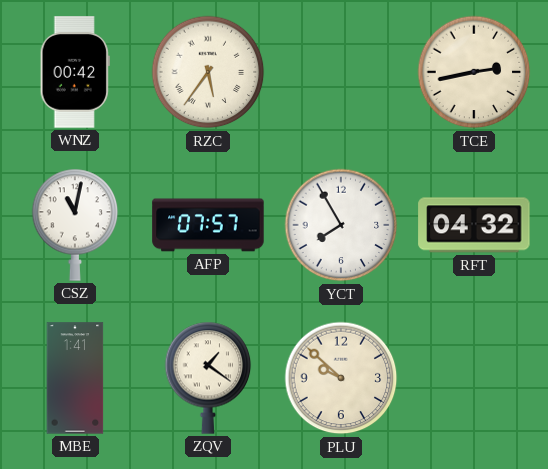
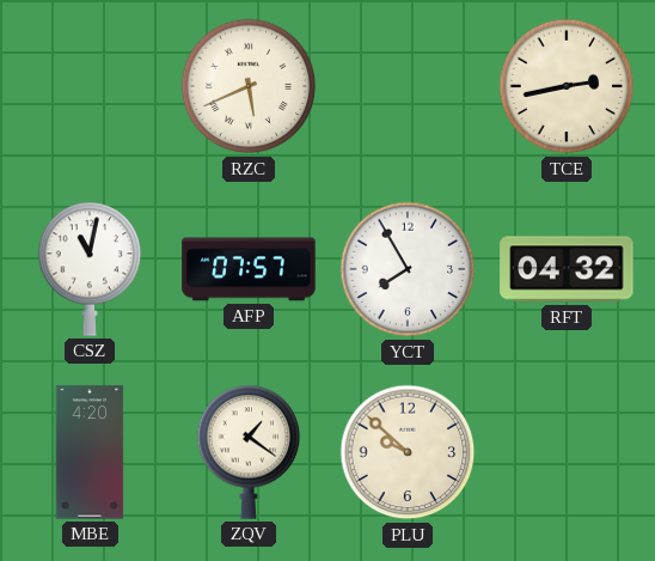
WNZ: 00:42 -> none
RZC: 5:36 -> 5:41
MBE: 1:41 -> 4:20
